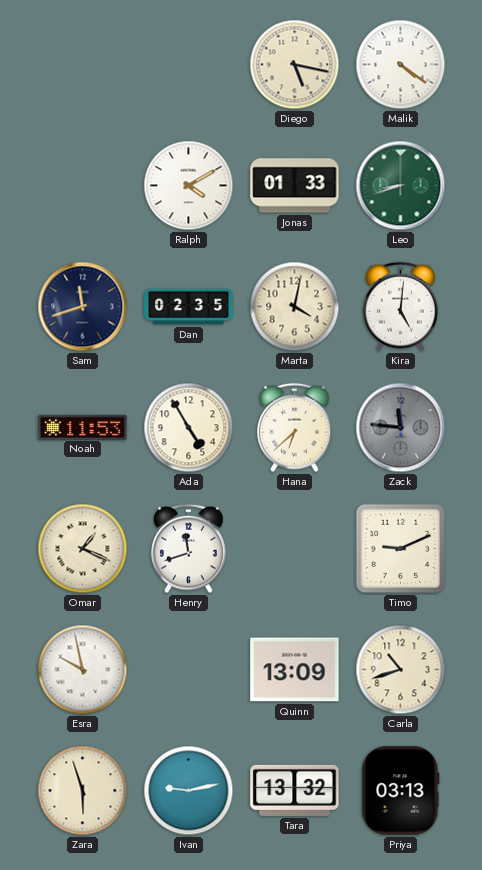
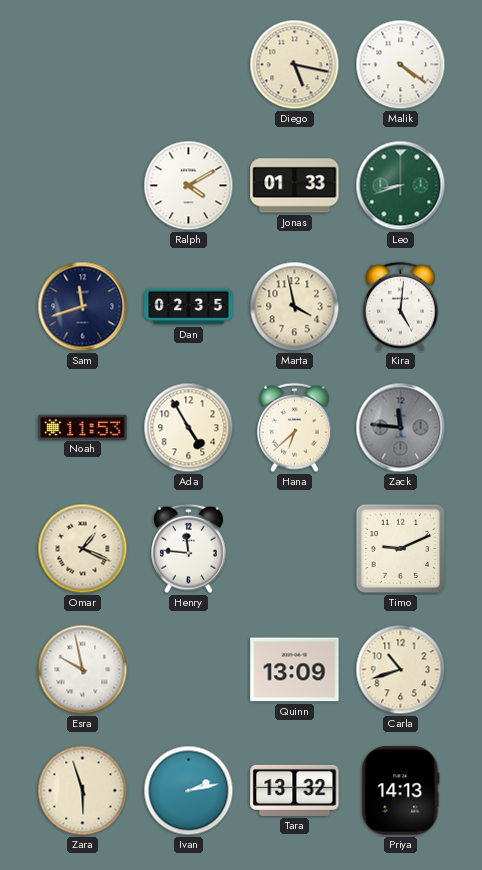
Marta: 4:02 -> 3:58
Henry: 11:42 -> 11:46
Ivan: 9:13 -> 2:13
Priya: 03:13 -> 14:13
